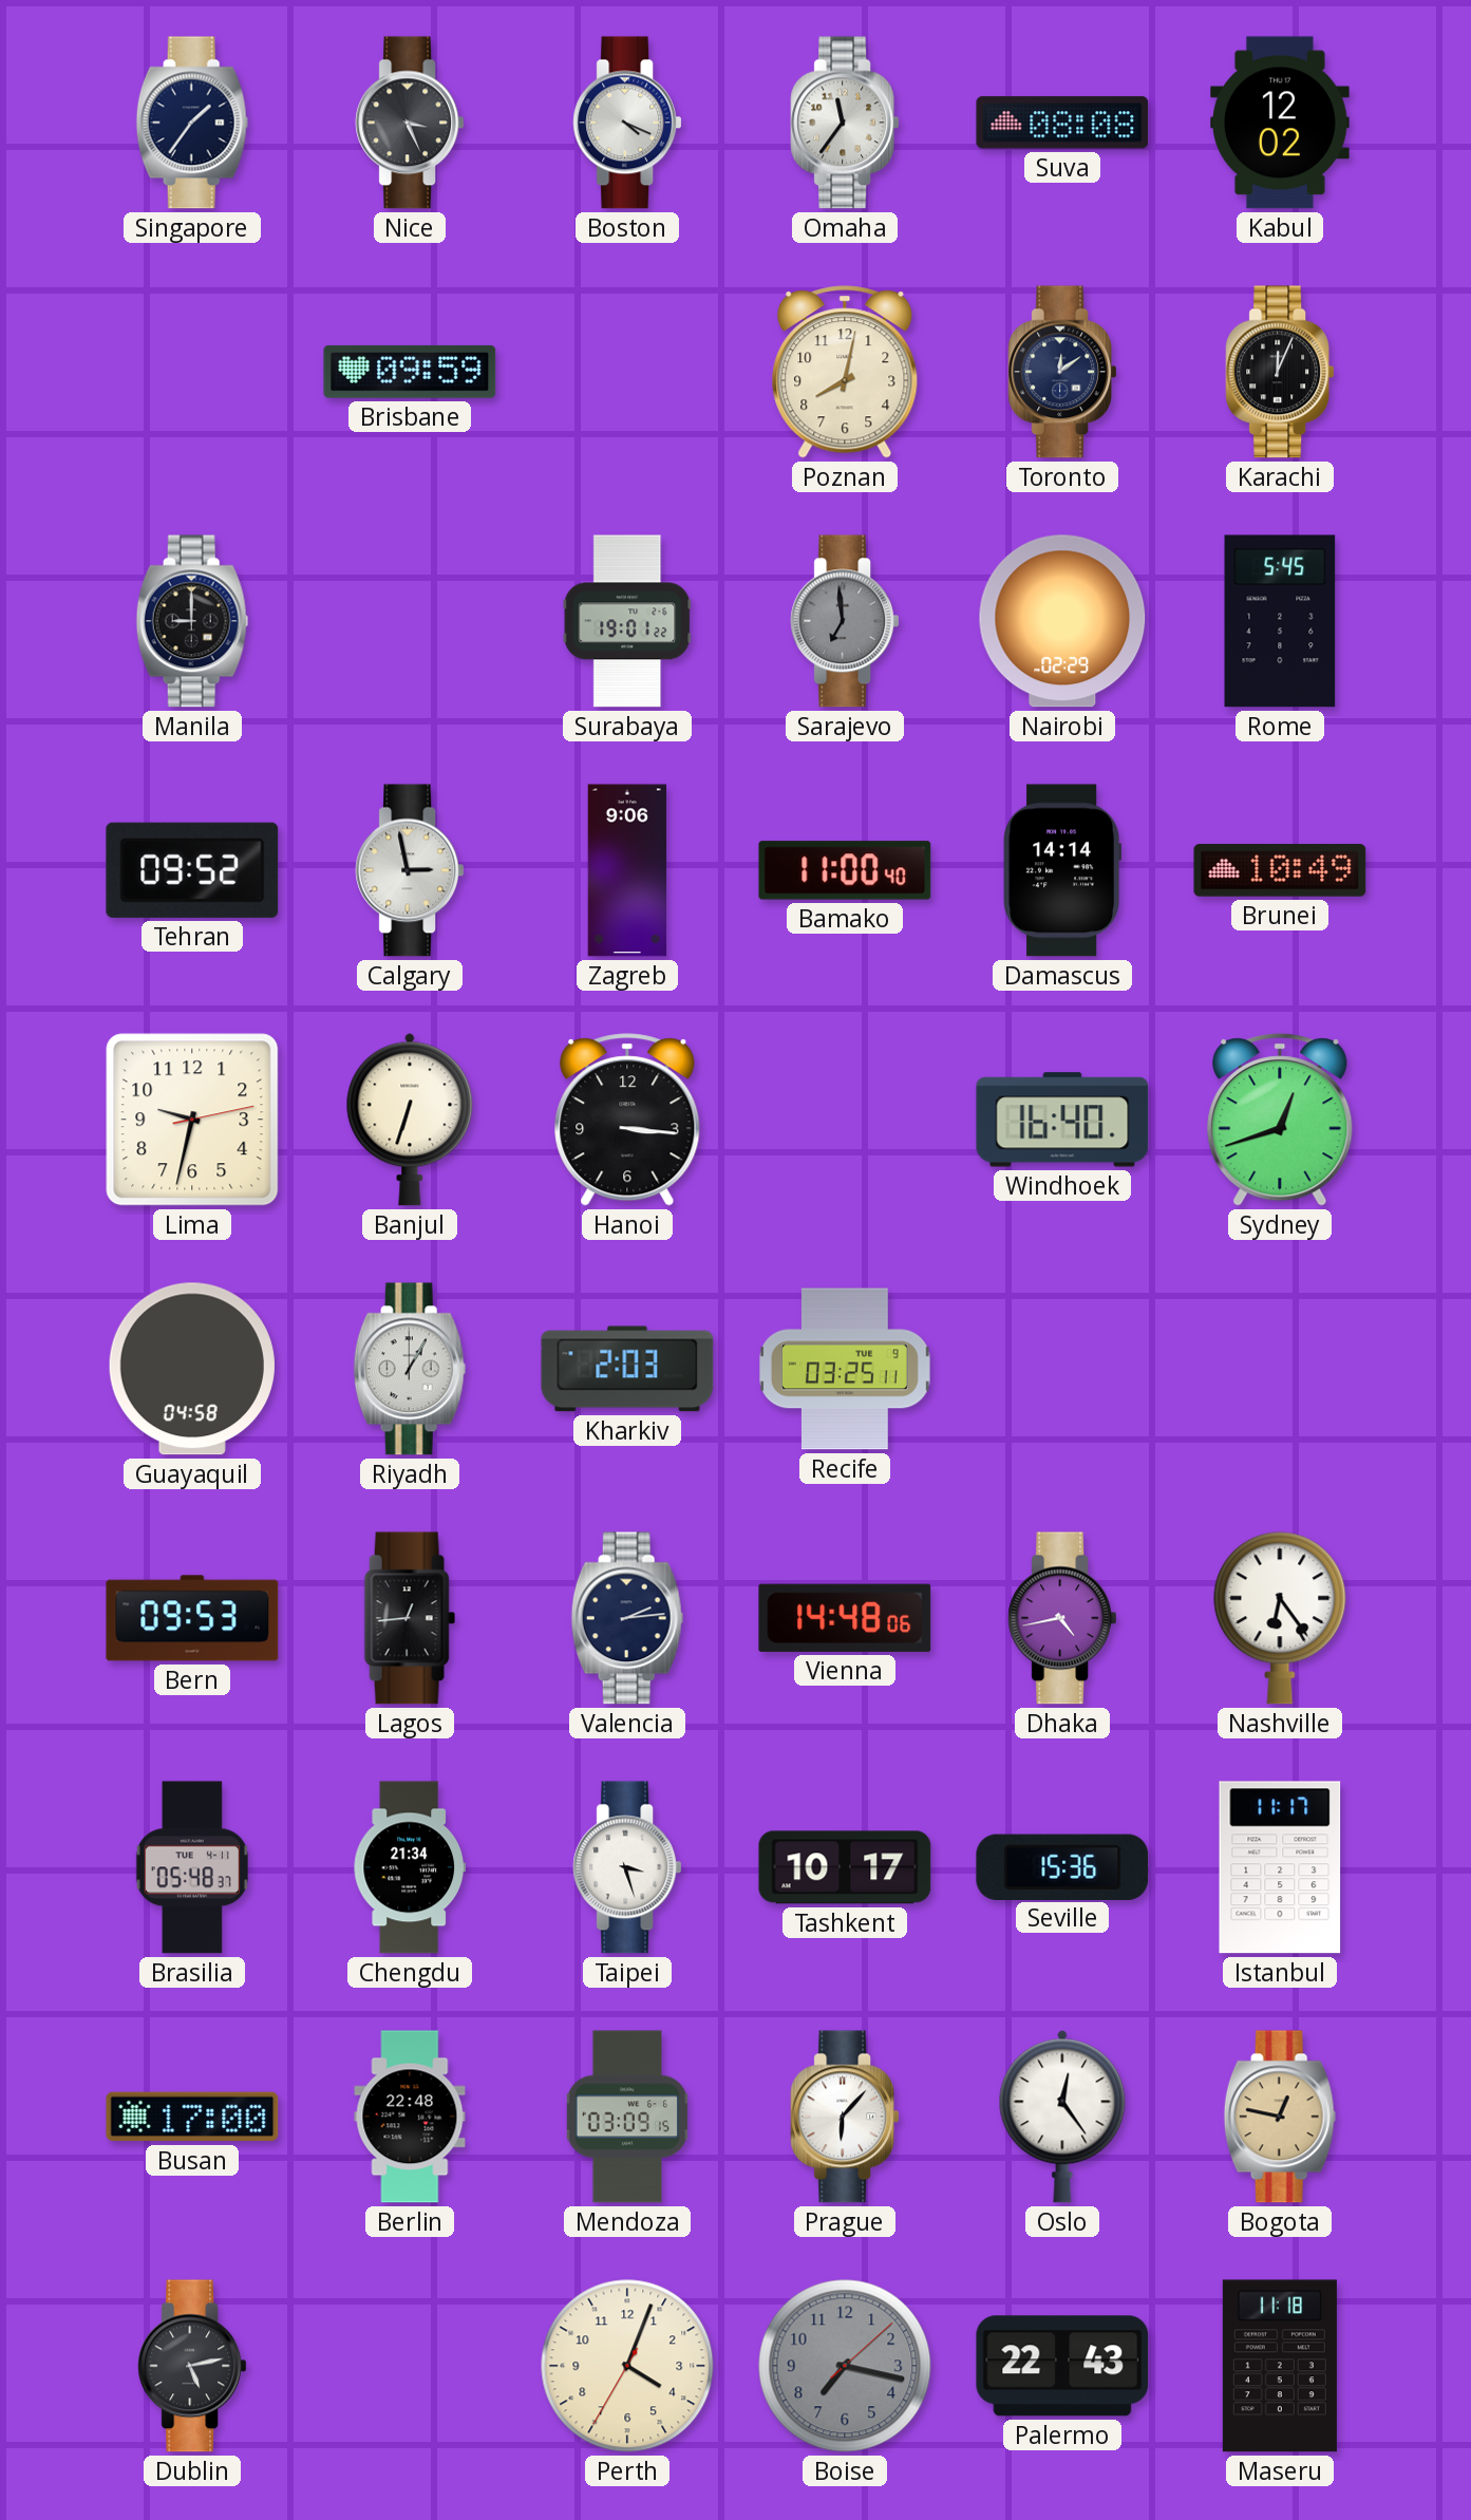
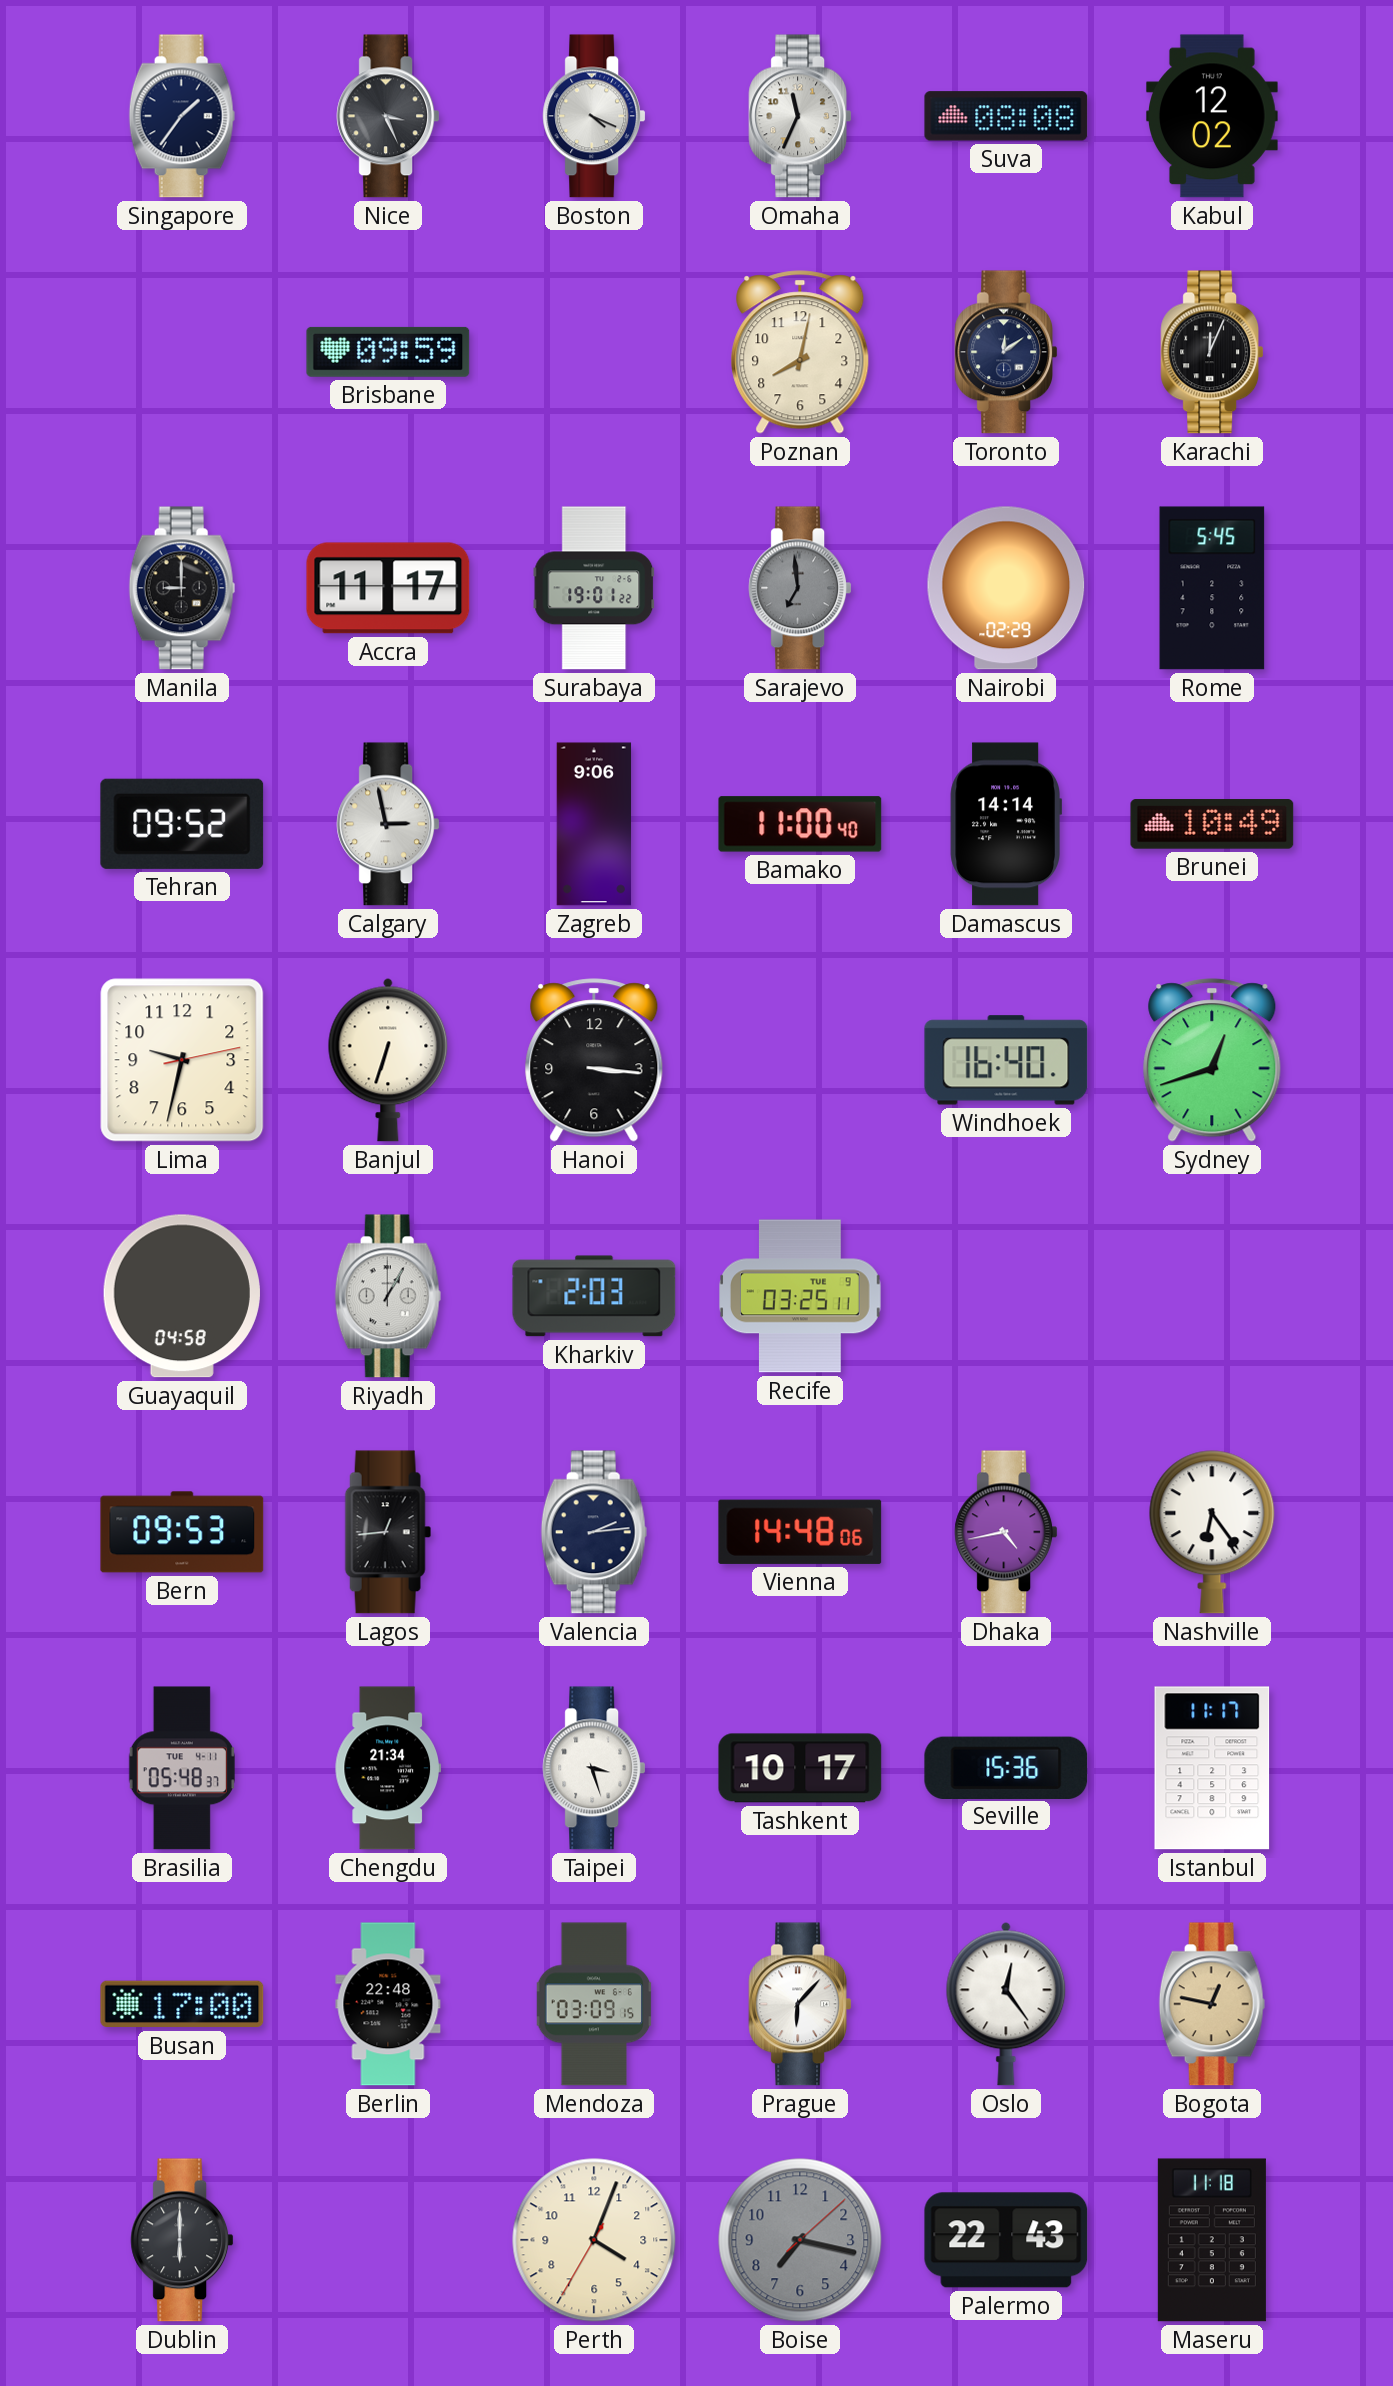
Omaha: 11:36 -> 11:34
Accra: none -> 11:17
Dublin: 5:13 -> 6:00
